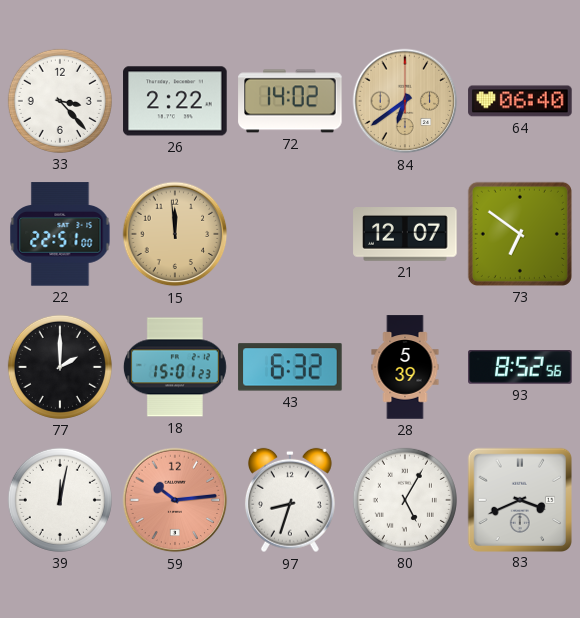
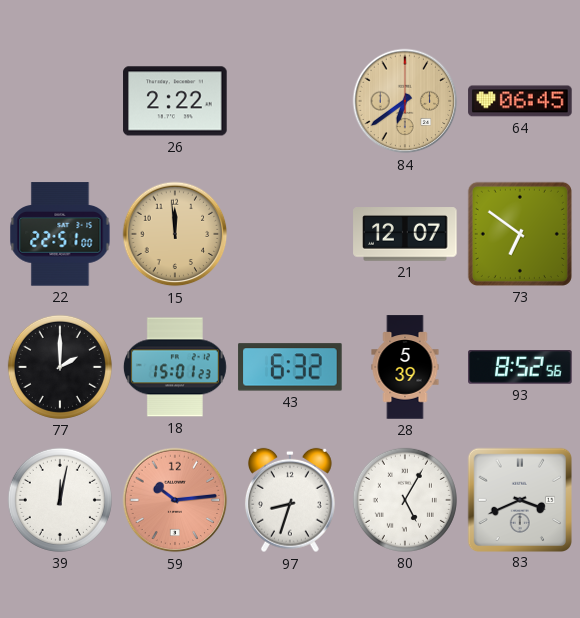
33: 3:23 -> none
72: 14:02 -> none
64: 06:40 -> 06:45
